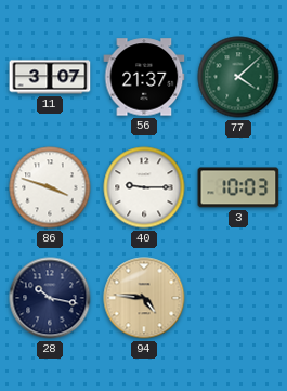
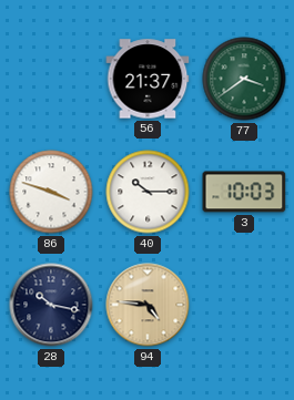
11: 3:07 -> none
77: 4:08 -> 3:39
40: 9:15 -> 10:15
